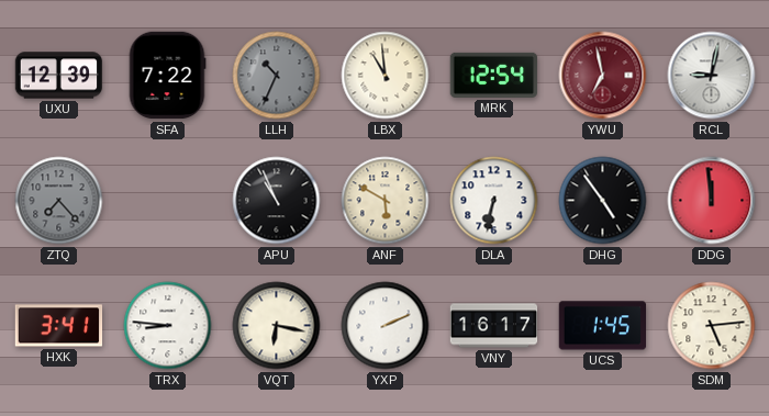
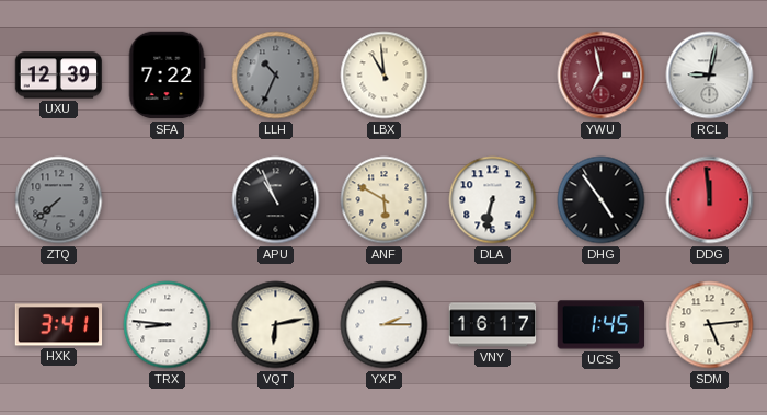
MRK: 12:54 -> none
ZTQ: 7:23 -> 7:38
VQT: 6:17 -> 6:13
YXP: 2:11 -> 2:15
